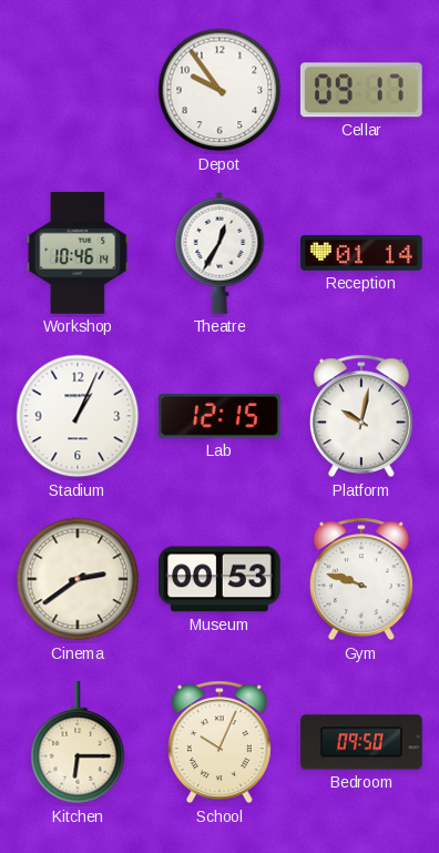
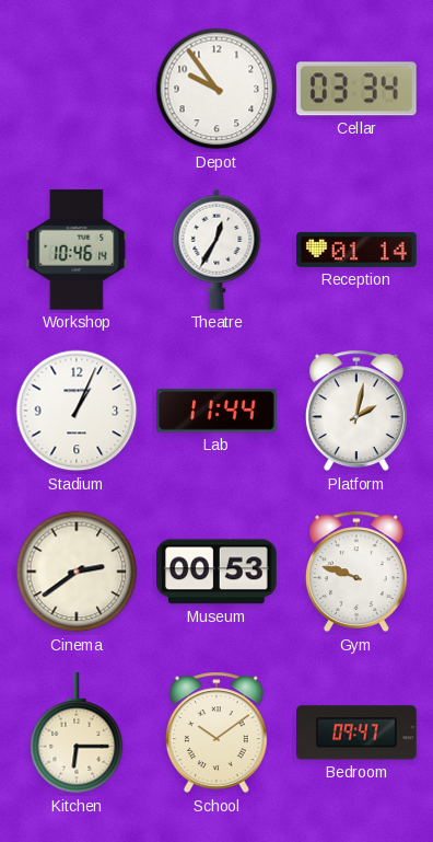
Cellar: 09:17 -> 03:34
Lab: 12:15 -> 11:44
Platform: 10:02 -> 2:02
School: 10:04 -> 10:09
Bedroom: 09:50 -> 09:47
